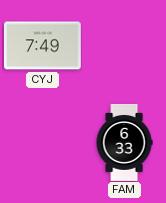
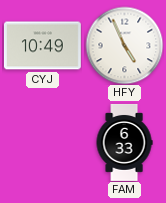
CYJ: 7:49 -> 10:49
HFY: none -> 4:56
